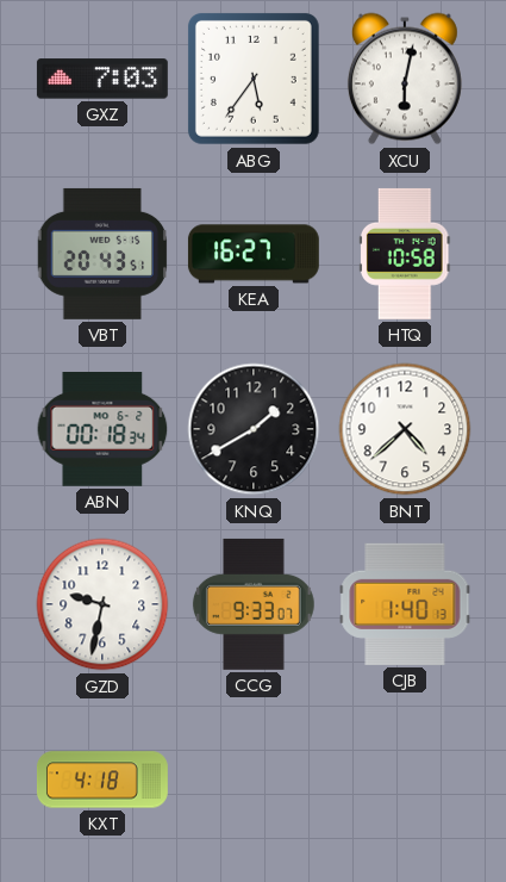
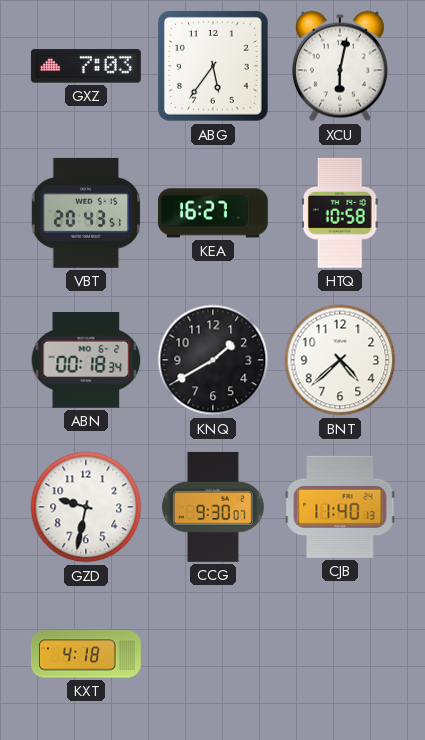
CCG: 9:33 -> 9:30
CJB: 1:40 -> 11:40
